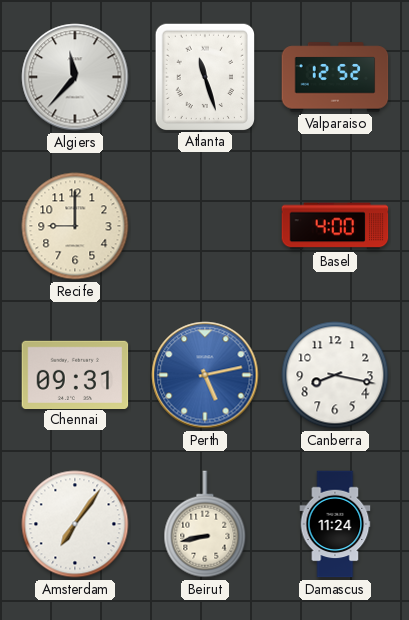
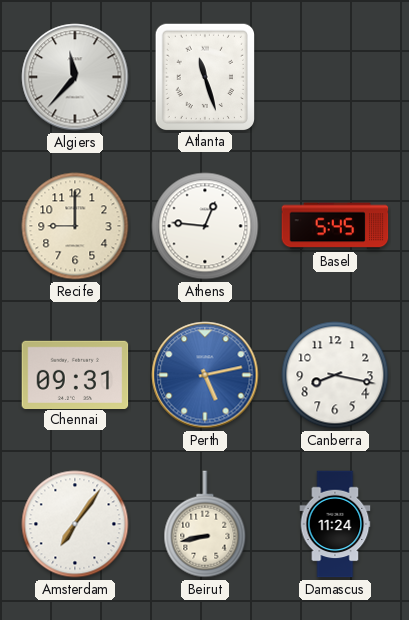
Valparaiso: 12:52 -> none
Athens: none -> 12:46
Basel: 4:00 -> 5:45
